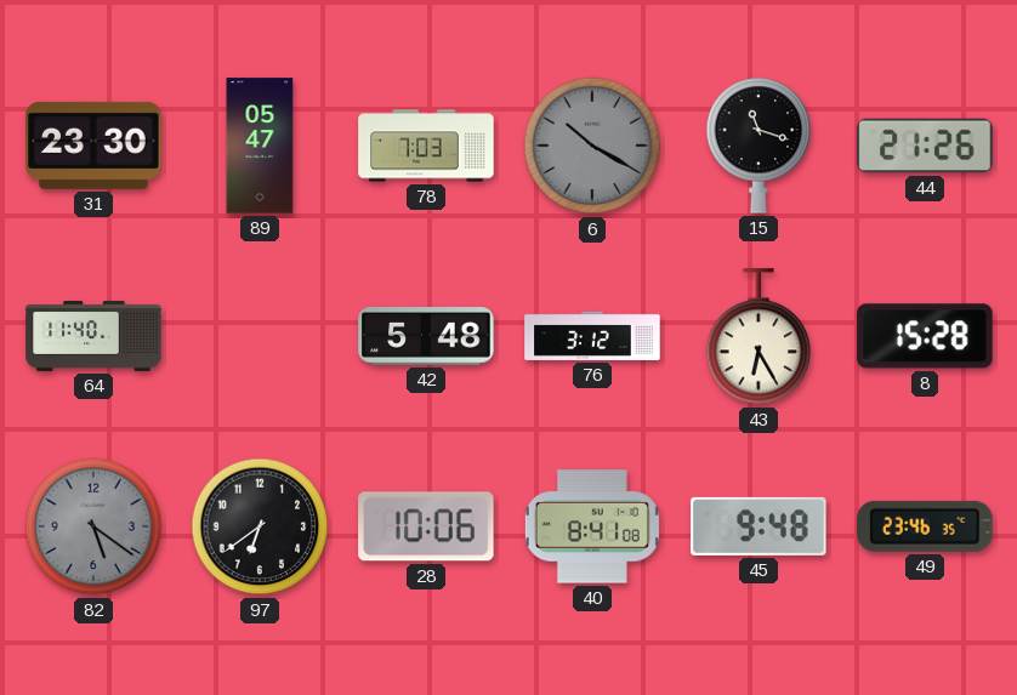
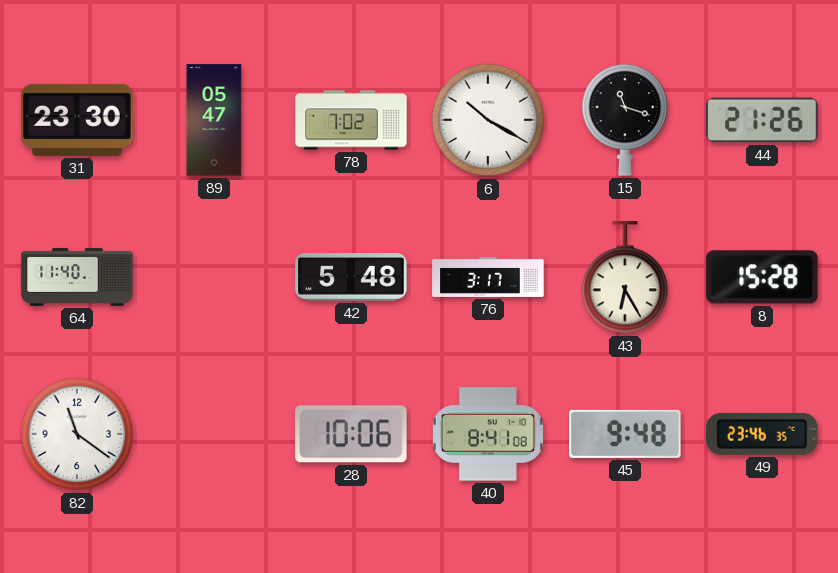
78: 7:03 -> 7:02
6 dial: grey -> white
76: 3:12 -> 3:17
82: 5:21 -> 11:21
82 dial: grey -> white
97: 6:39 -> none
